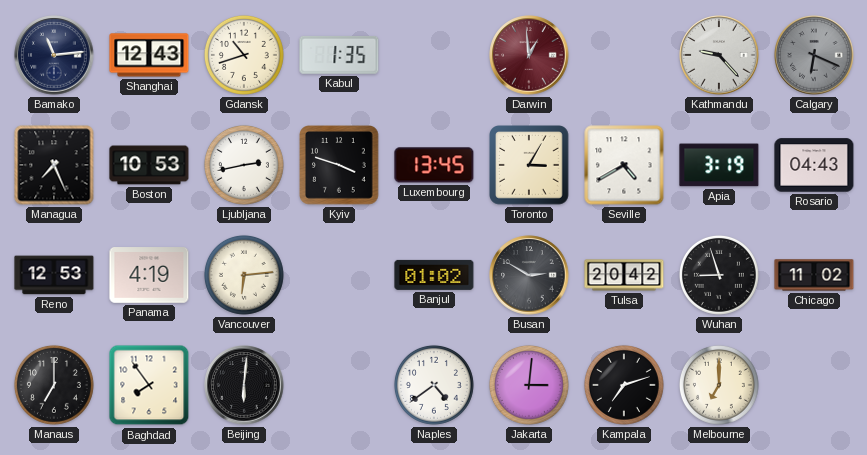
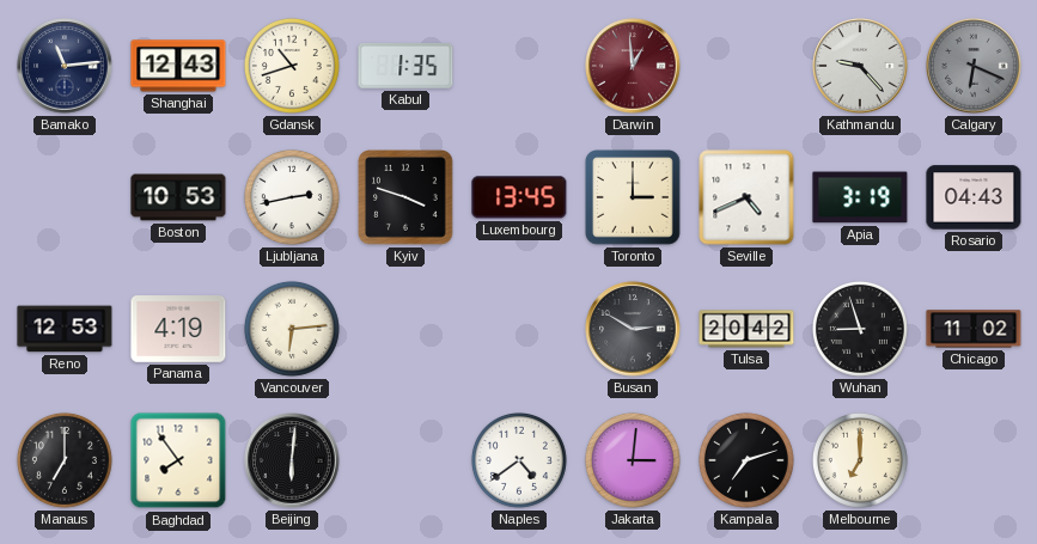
Managua: 7:26 -> none
Toronto: 3:05 -> 3:00
Seville: 4:40 -> 4:41
Banjul: 01:02 -> none
